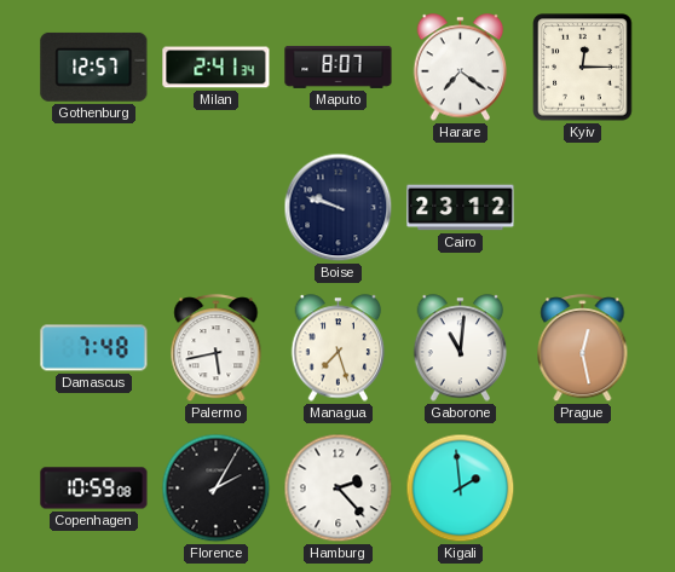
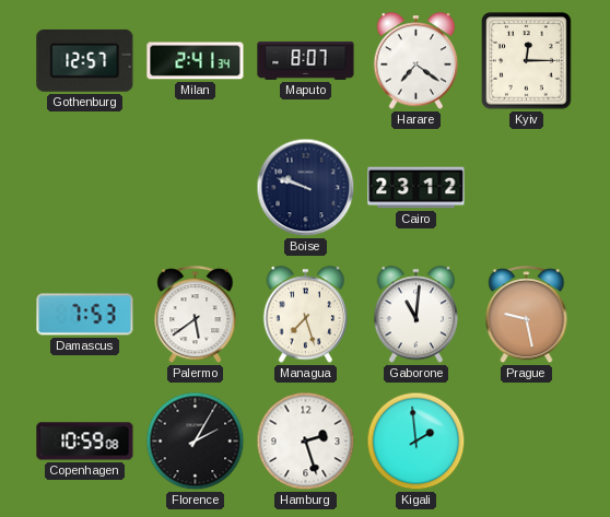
Damascus: 7:48 -> 7:53
Palermo: 5:43 -> 5:39
Prague: 12:28 -> 9:28
Hamburg: 2:23 -> 2:27
